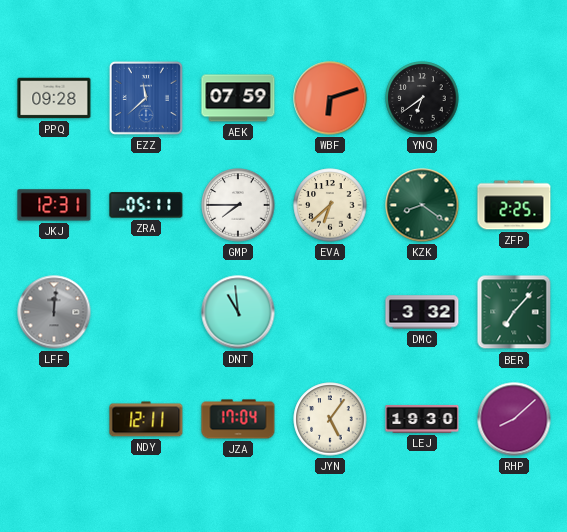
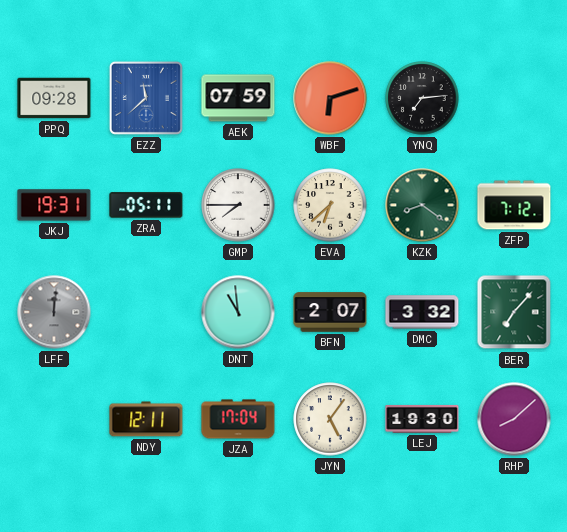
YNQ: 6:39 -> 7:14
JKJ: 12:31 -> 19:31
ZFP: 2:25 -> 7:12
BFN: none -> 2:07
